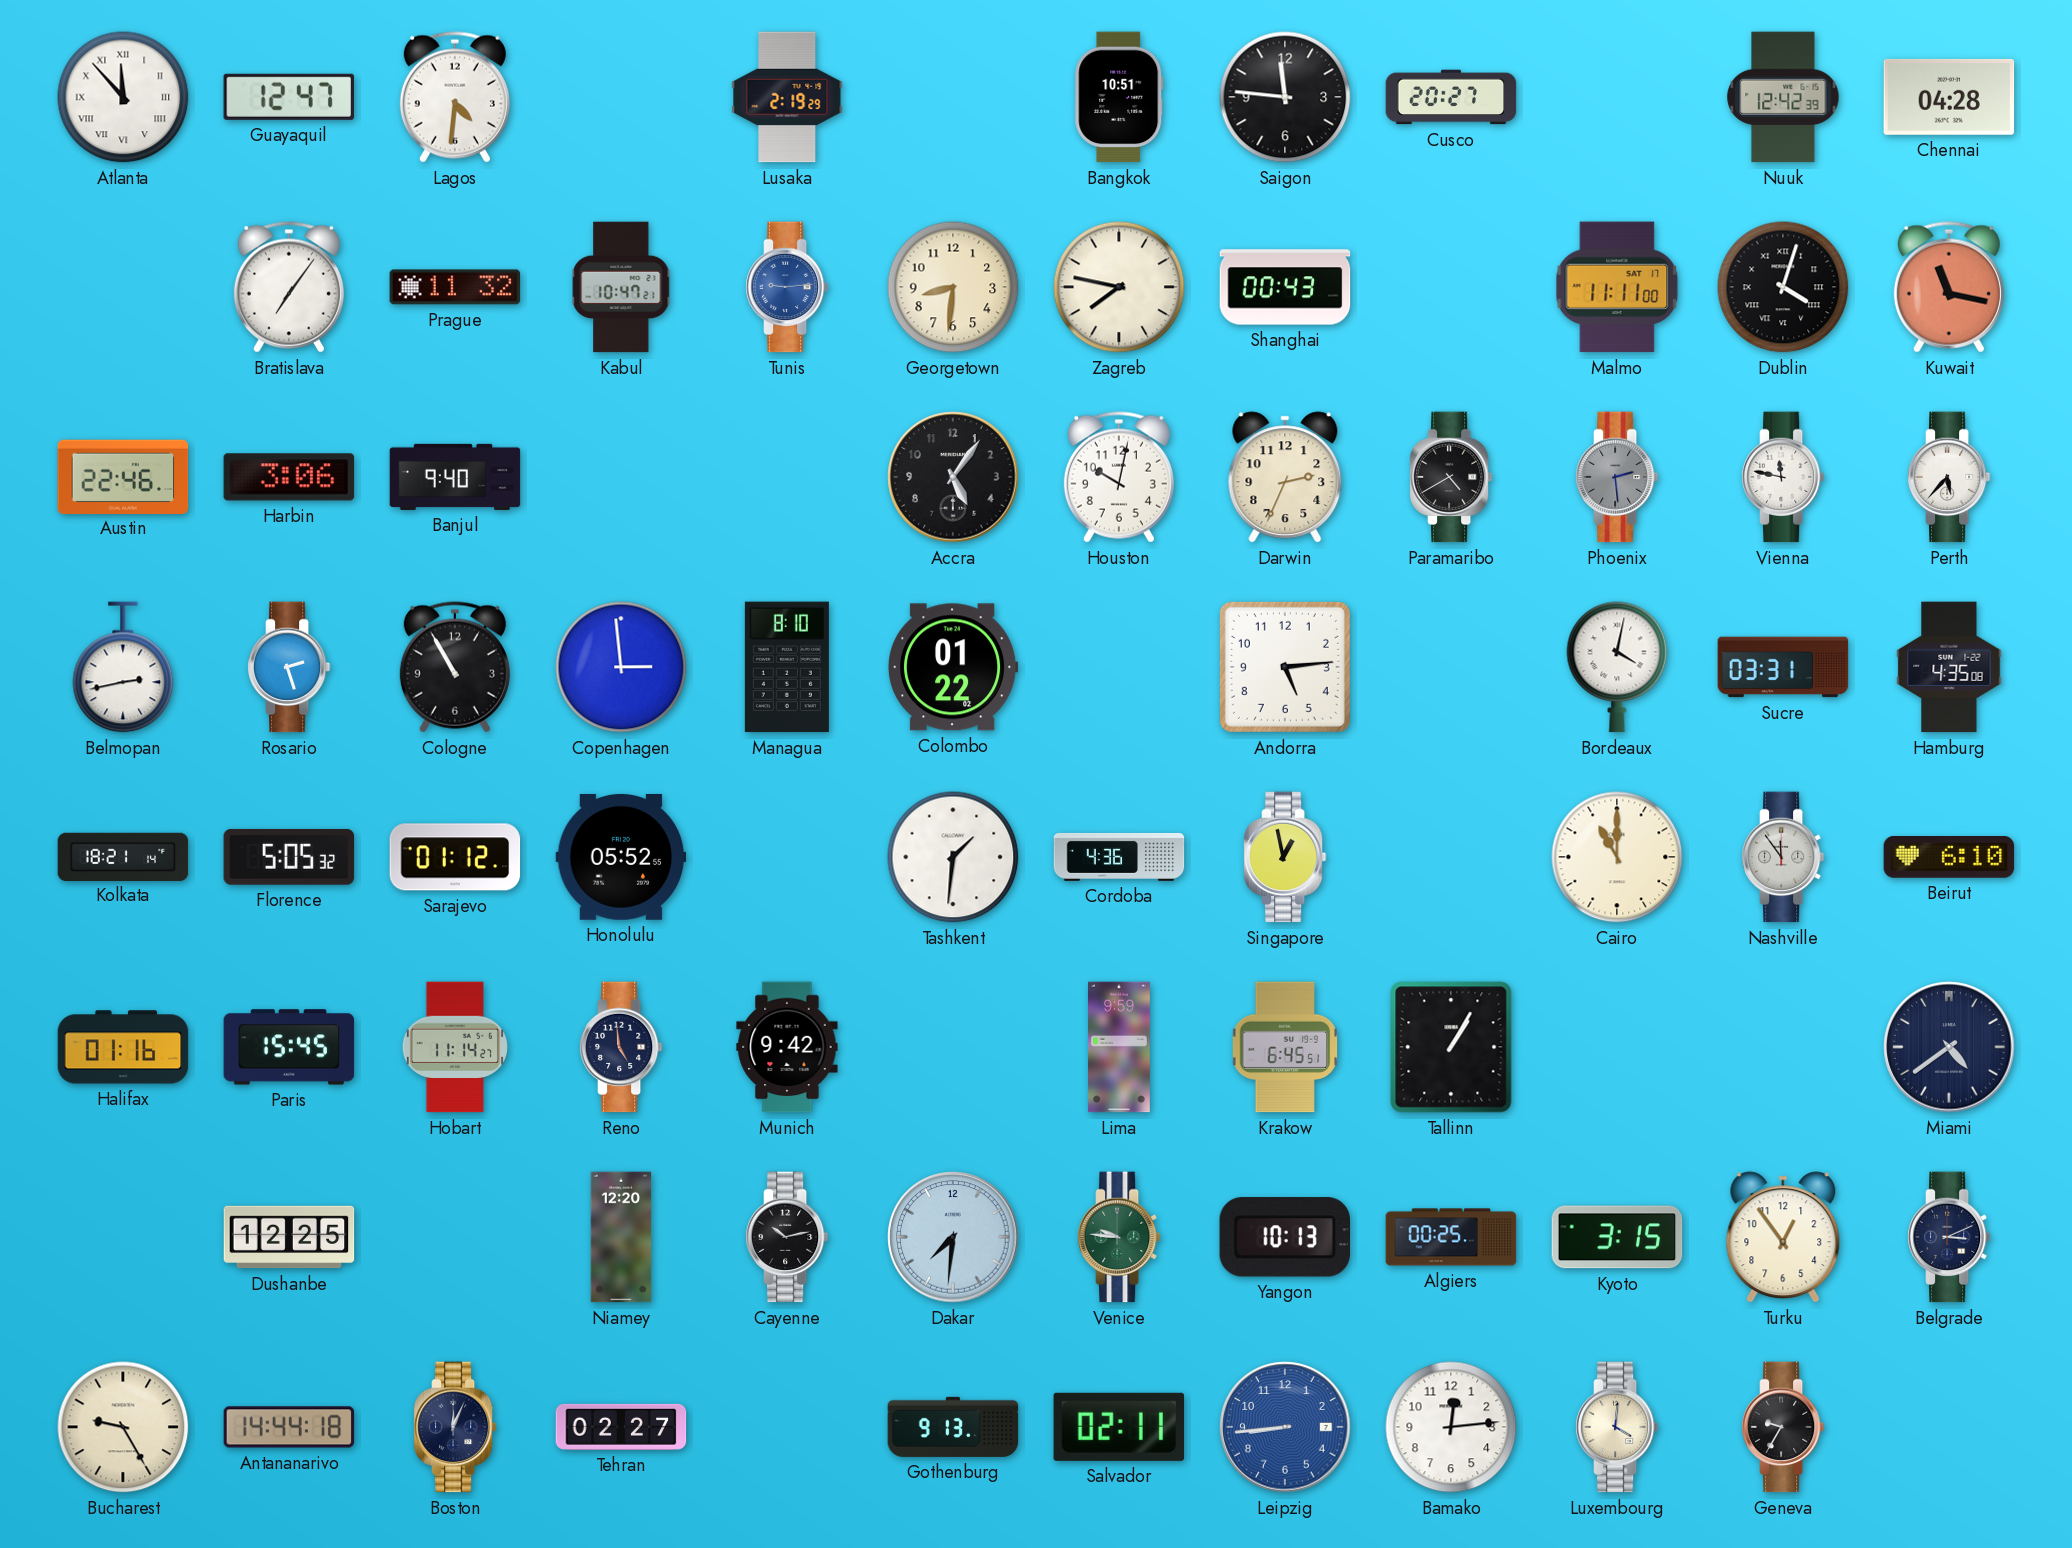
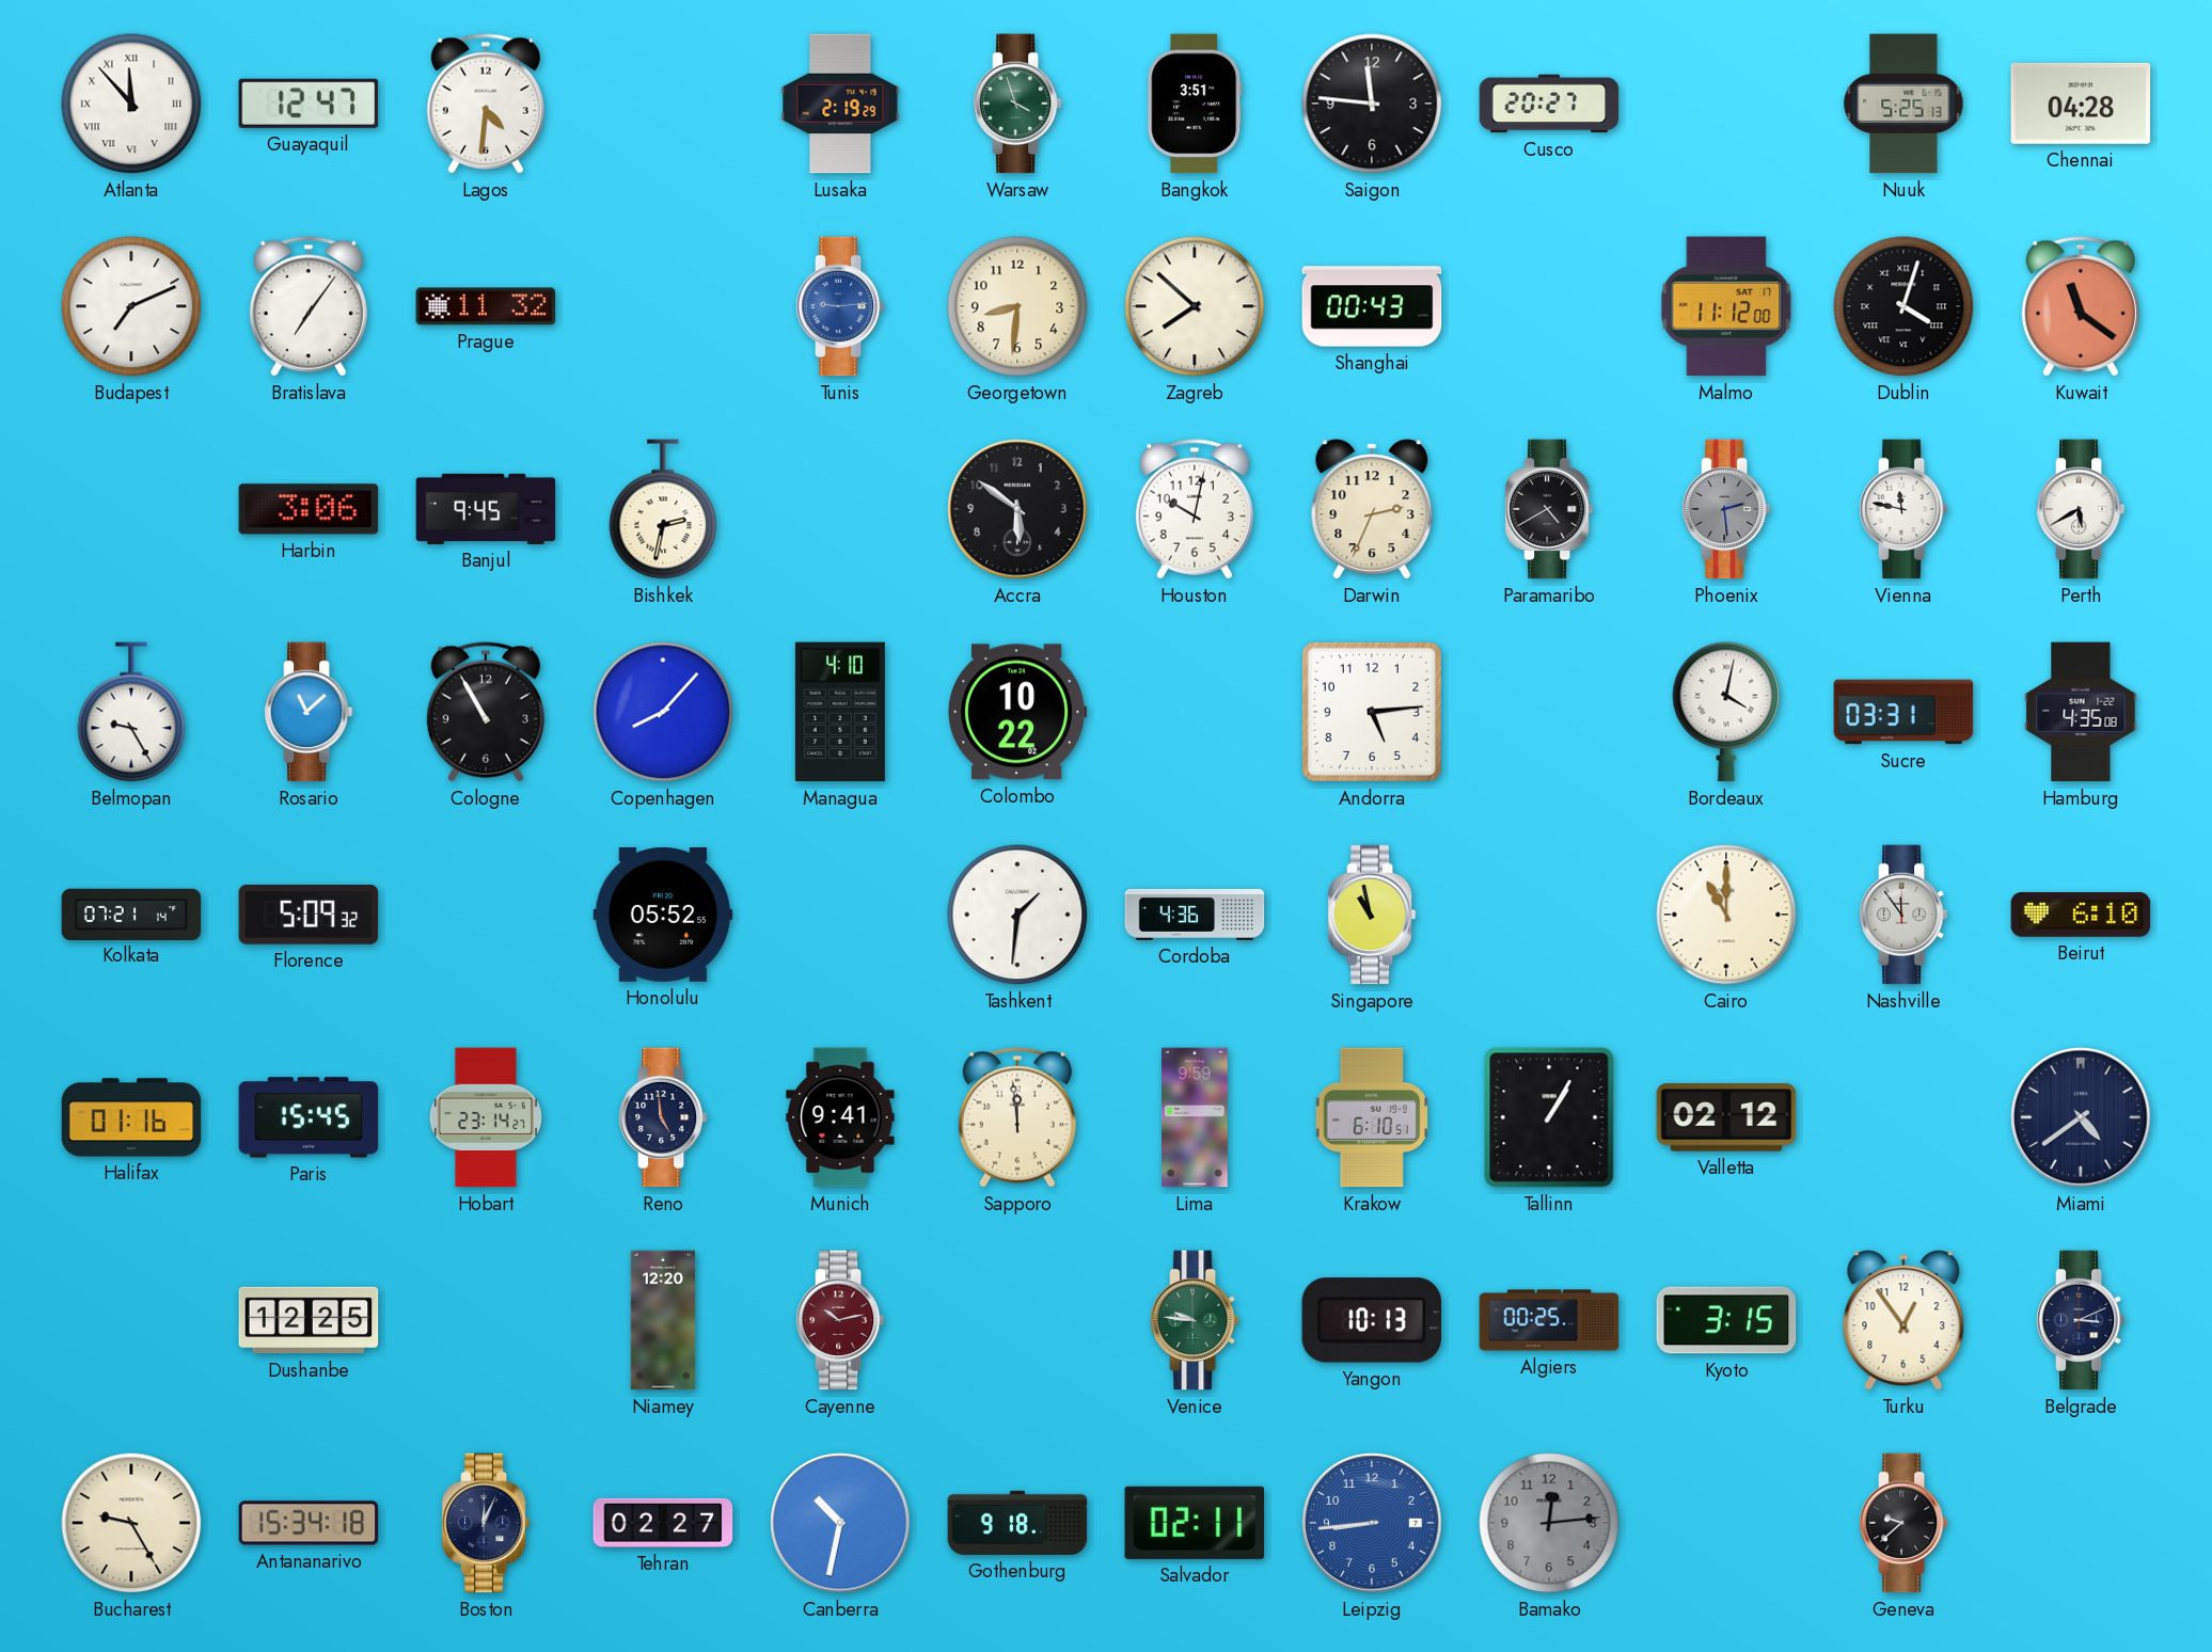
Warsaw: none -> 3:57
Bangkok: 10:51 -> 3:51
Nuuk: 12:42 -> 5:25
Budapest: none -> 7:11
Kabul: 10:47 -> none
Zagreb: 7:47 -> 7:52
Malmo: 11:11 -> 11:12
Kuwait: 11:17 -> 11:21
Austin: 22:46 -> none
Banjul: 9:40 -> 9:45
Bishkek: none -> 2:32
Accra: 5:06 -> 5:51
Perth: 5:37 -> 5:40
Belmopan: 2:43 -> 9:25
Rosario: 2:27 -> 11:08
Copenhagen: 2:59 -> 8:07
Managua: 8:10 -> 4:10
Colombo: 01:22 -> 10:22
Kolkata: 18:21 -> 07:21
Florence: 5:05 -> 5:09
Sarajevo: 01:12 -> none
Singapore: 12:58 -> 10:58
Hobart: 11:14 -> 23:14
Munich: 9:42 -> 9:41
Sapporo: none -> 11:59
Krakow: 6:45 -> 6:10
Valletta: none -> 02:12
Cayenne dial: black -> burgundy
Dakar: 7:31 -> none
Antananarivo: 14:44 -> 15:34
Canberra: none -> 10:32
Gothenburg: 9:13 -> 9:18
Bamako dial: white -> grey
Luxembourg: 4:01 -> none
Geneva: 9:35 -> 9:38
